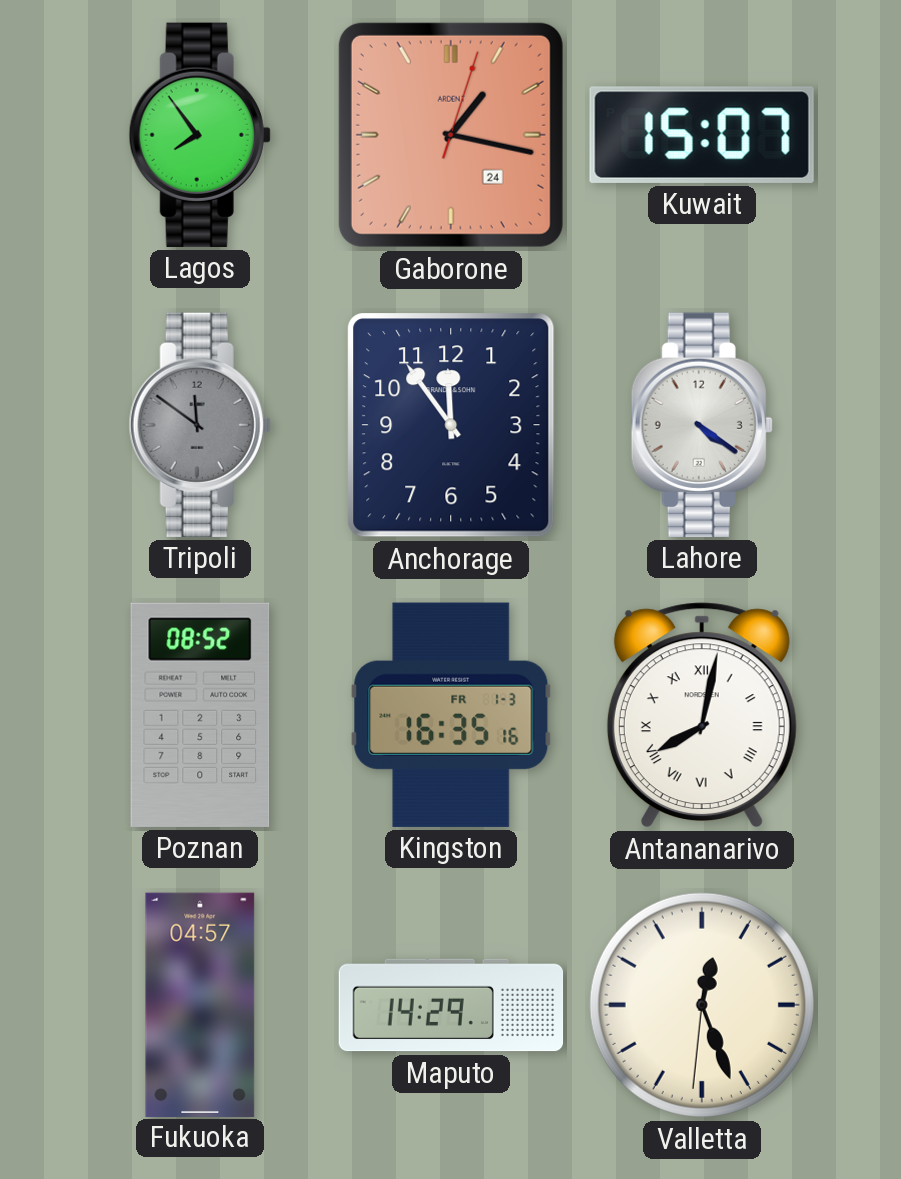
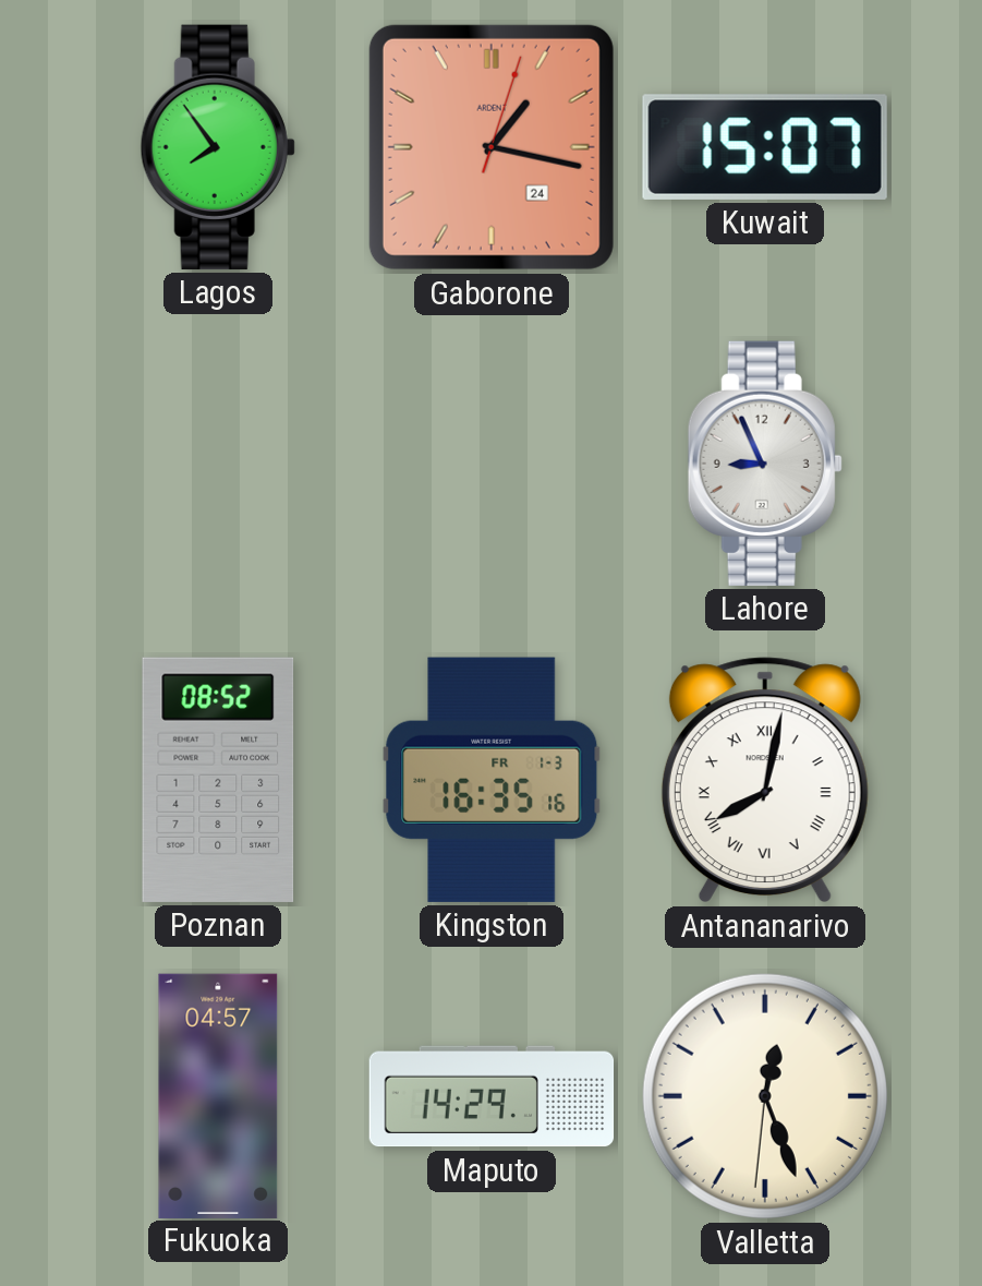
Tripoli: 11:51 -> none
Anchorage: 11:54 -> none
Lahore: 4:21 -> 8:56
